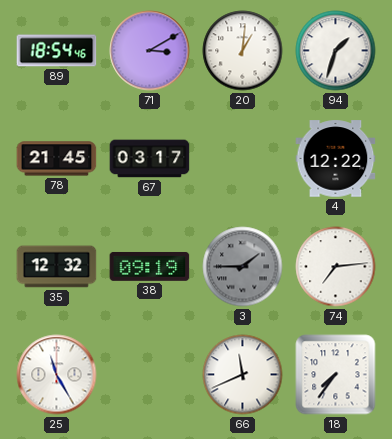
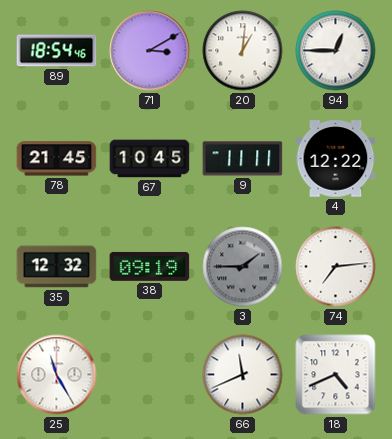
94: 1:33 -> 12:45
67: 03:17 -> 10:45
9: none -> 11:11
18: 7:36 -> 4:41
